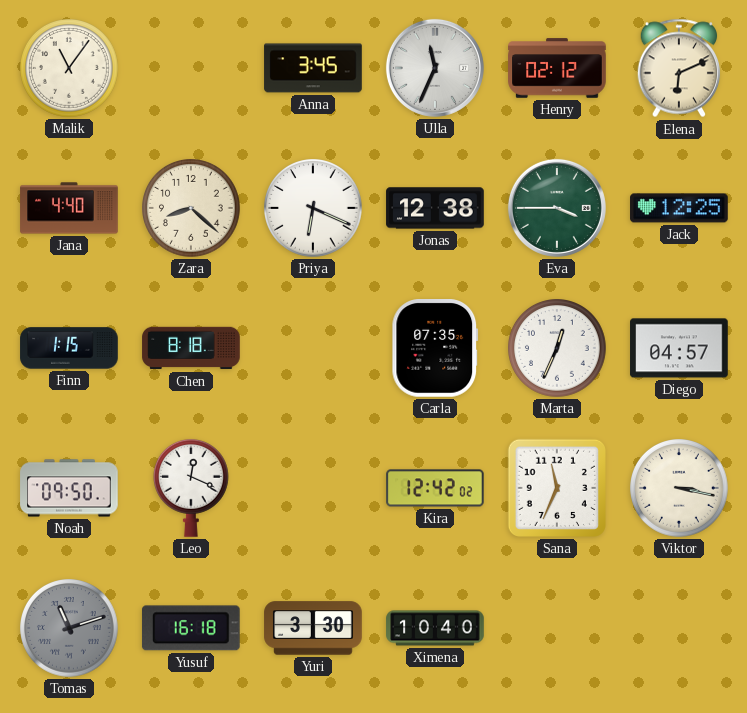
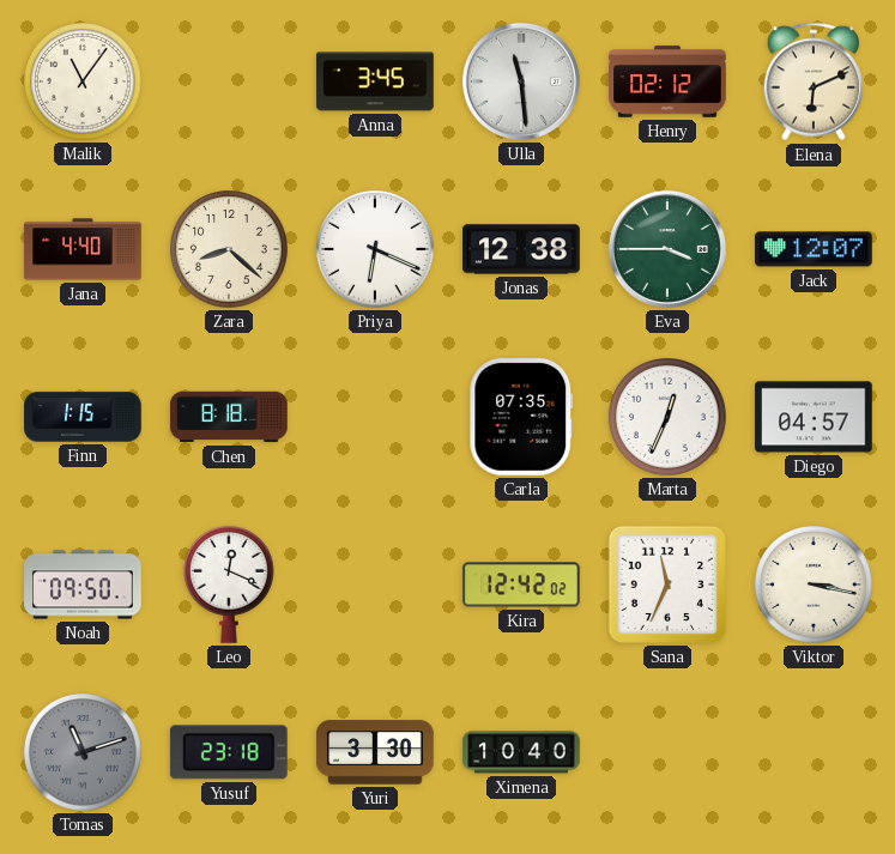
Ulla: 11:34 -> 11:29
Jack: 12:25 -> 12:07
Yusuf: 16:18 -> 23:18
